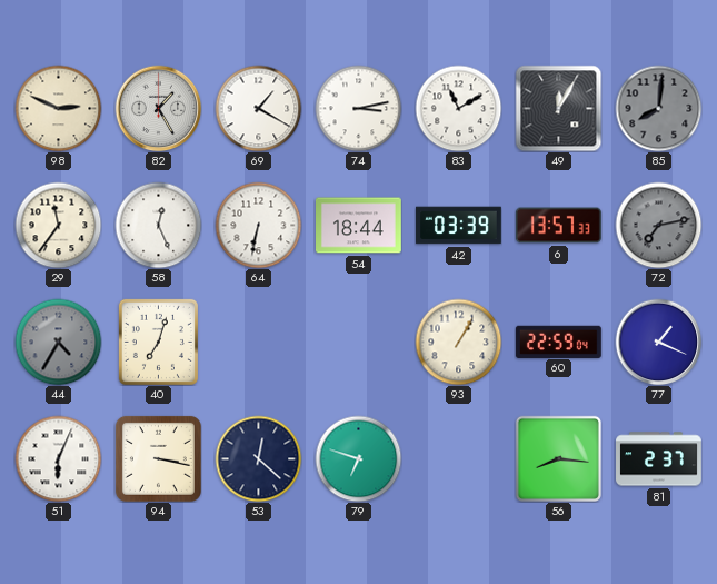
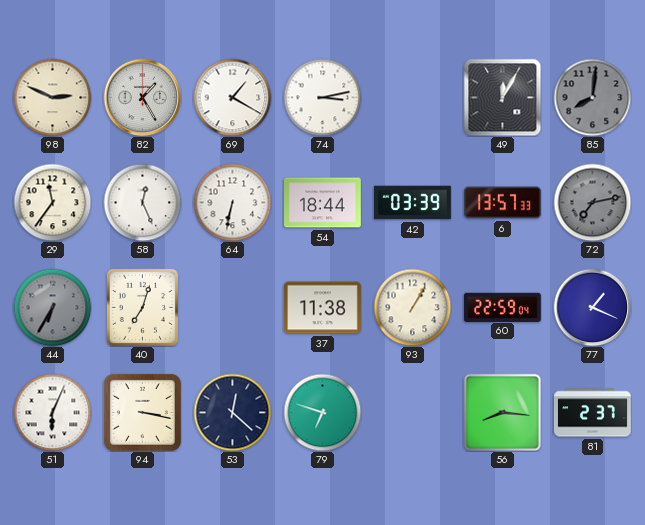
83: 11:10 -> none
44: 4:35 -> 6:35
37: none -> 11:38
